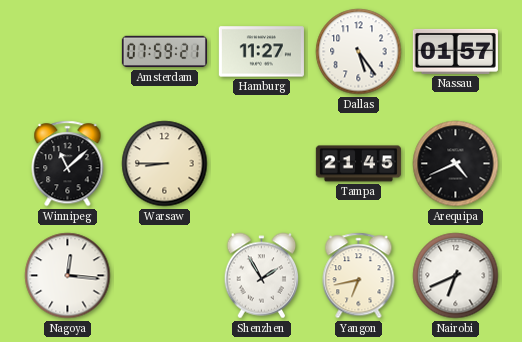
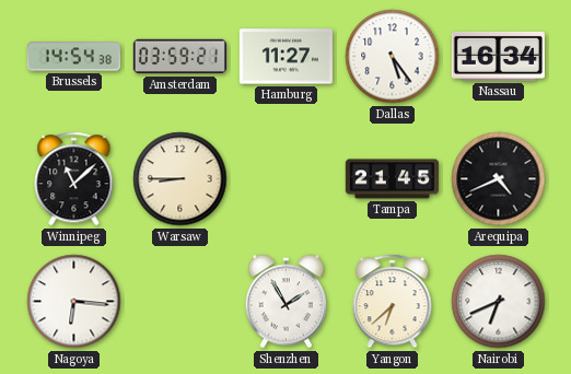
Brussels: none -> 14:54
Amsterdam: 07:59 -> 03:59
Nassau: 01:57 -> 16:34
Nagoya: 12:16 -> 6:16
Yangon: 6:43 -> 6:38
